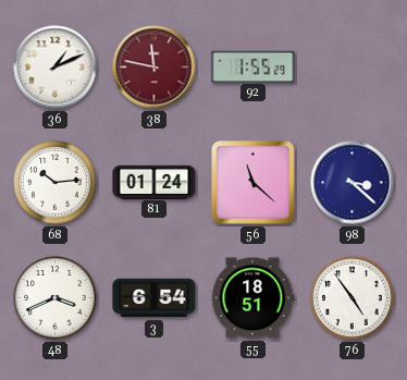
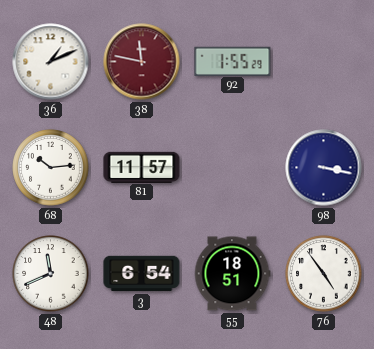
81: 01:24 -> 11:57
56: 11:22 -> none
98: 3:22 -> 3:17
48: 3:41 -> 11:41
